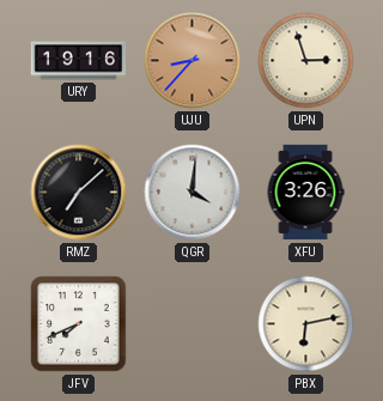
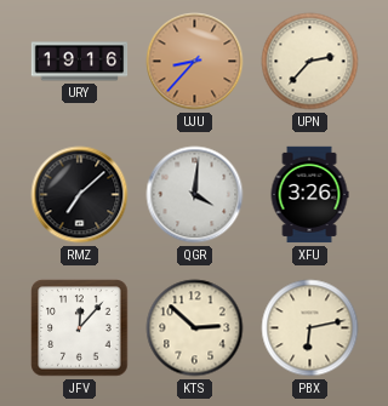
UPN: 2:57 -> 2:37
JFV: 7:41 -> 12:07
KTS: none -> 2:52
